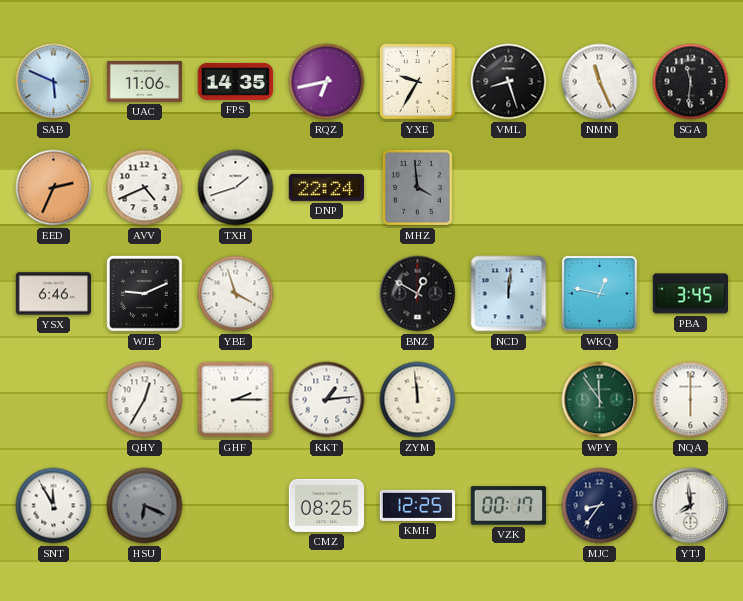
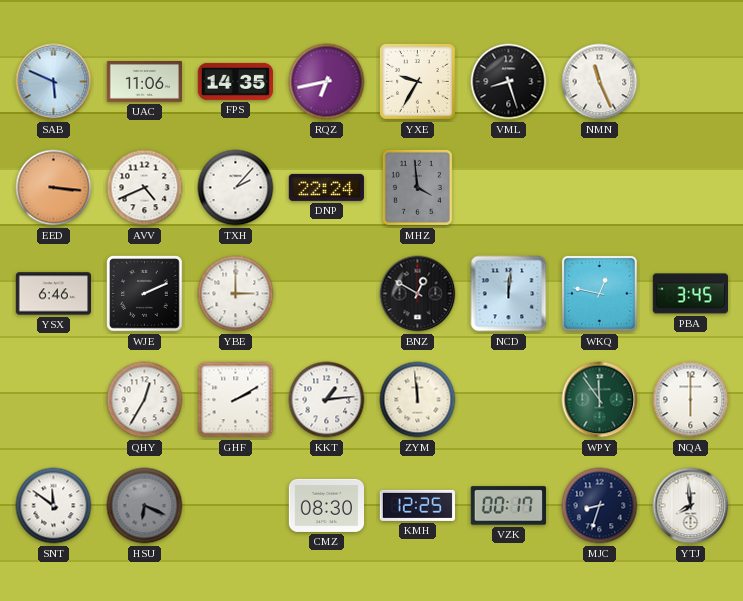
SGA: 11:31 -> none
EED: 2:34 -> 3:16
TXH: 1:42 -> 2:07
WJE: 9:11 -> 2:11
YBE: 3:57 -> 3:00
GHF: 2:15 -> 2:10
SNT: 11:55 -> 11:51
CMZ: 08:25 -> 08:30
MJC: 8:36 -> 8:33
